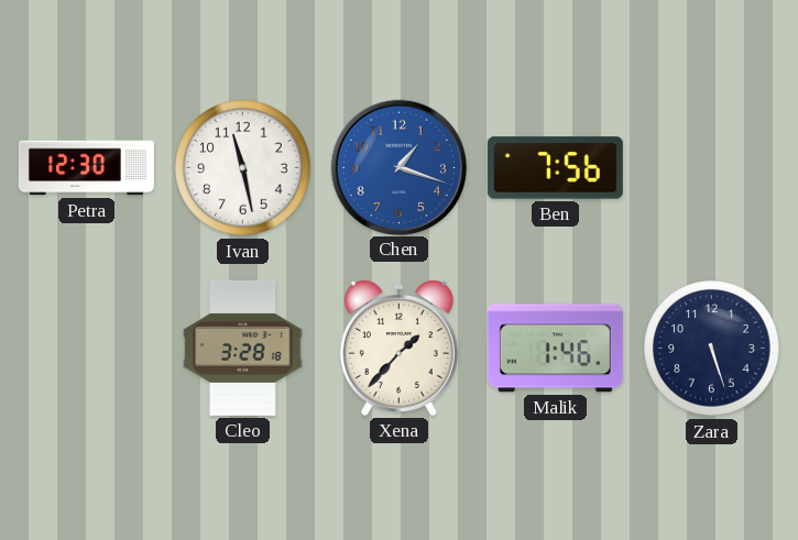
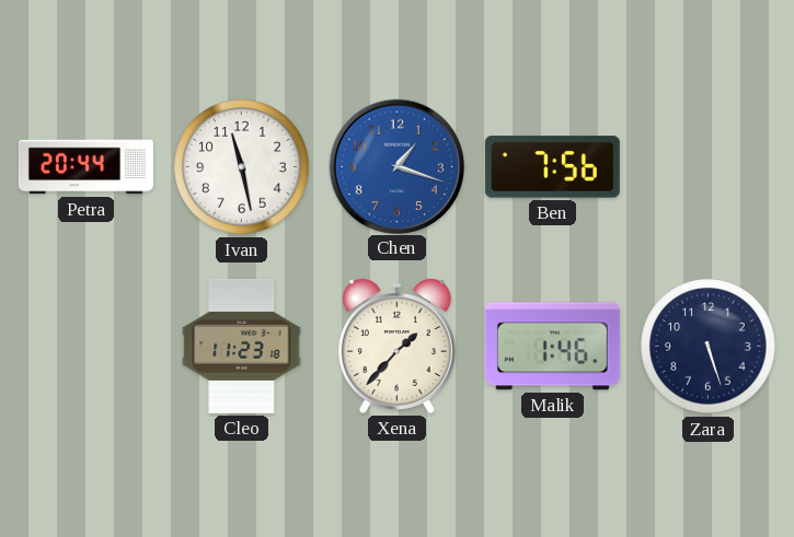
Petra: 12:30 -> 20:44
Cleo: 3:28 -> 11:23
